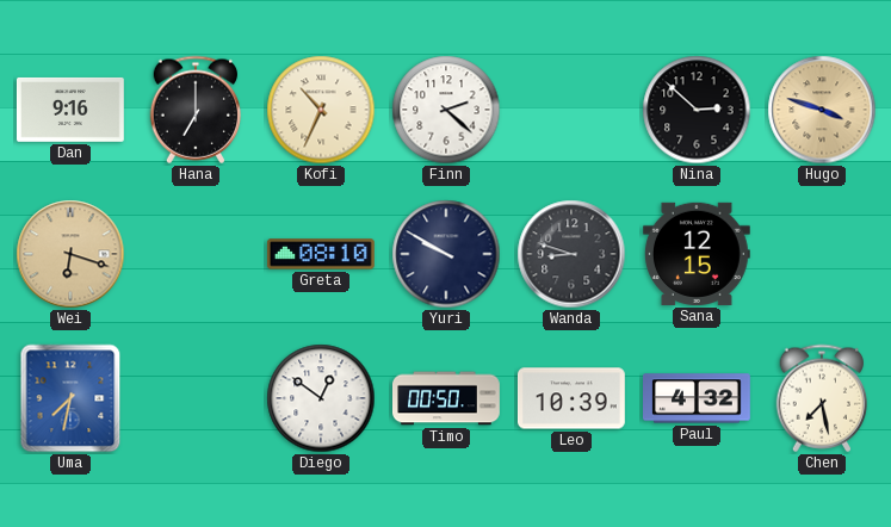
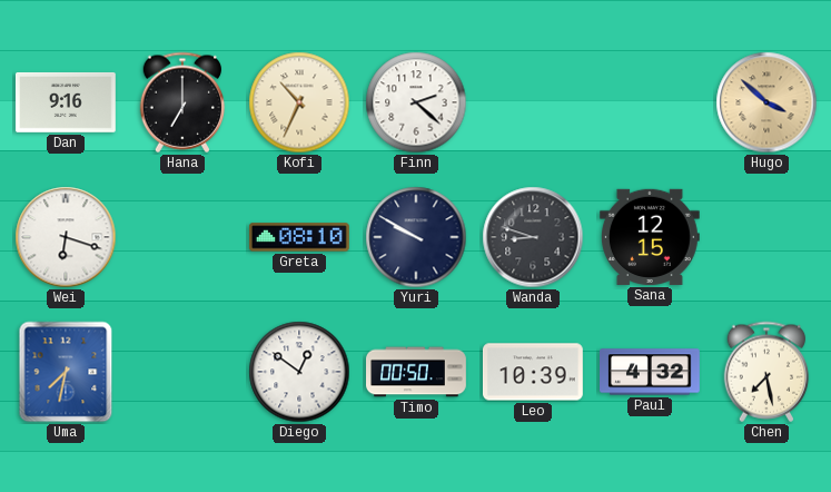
Nina: 2:52 -> none
Hugo: 3:48 -> 3:52
Wei dial: champagne -> white
